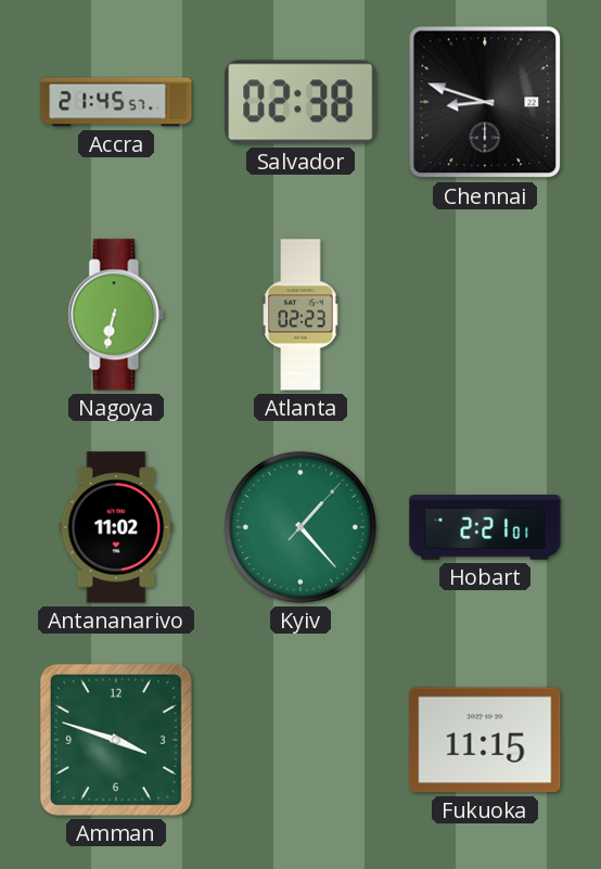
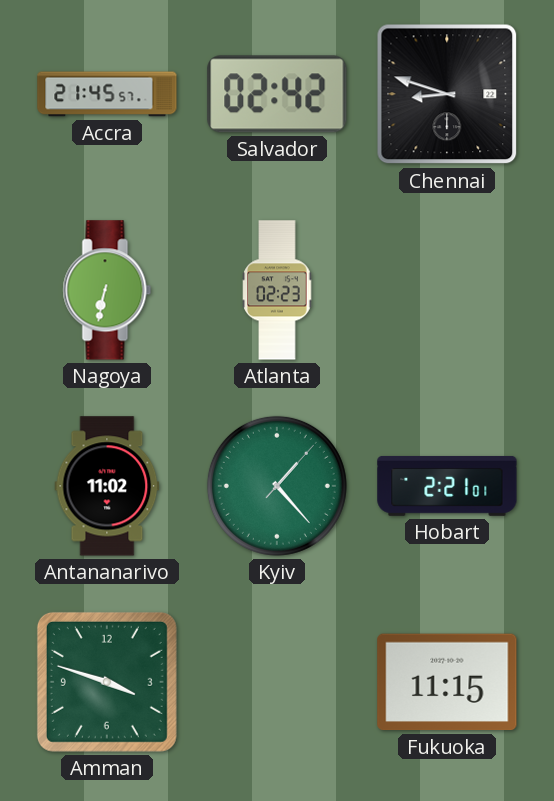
Salvador: 02:38 -> 02:42
